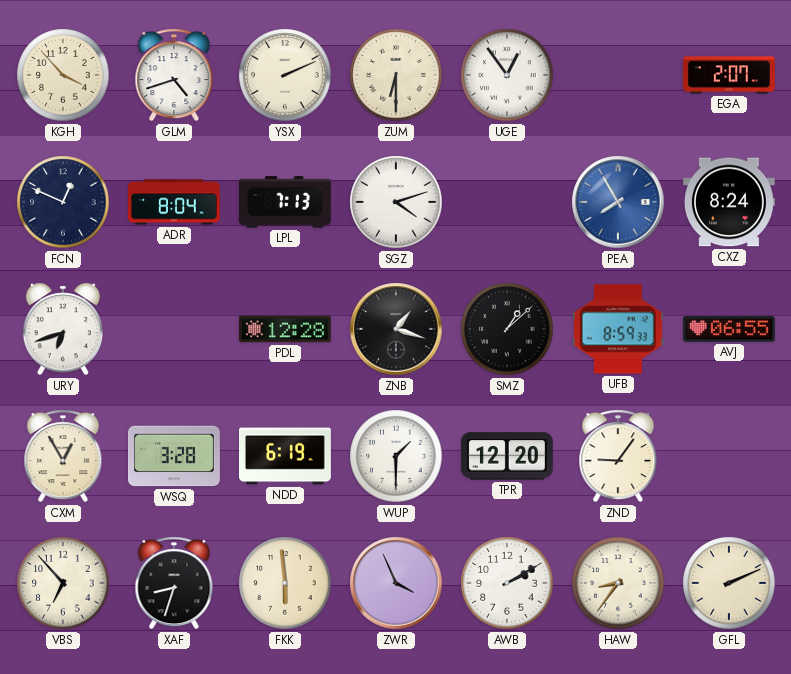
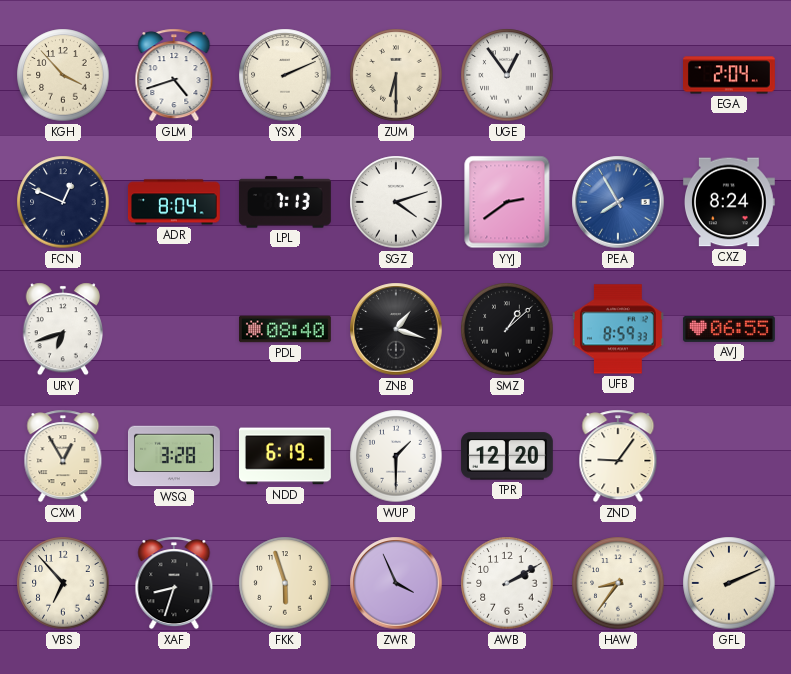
EGA: 2:07 -> 2:04
YYJ: none -> 2:39
PDL: 12:28 -> 08:40
FKK: 5:59 -> 5:57
